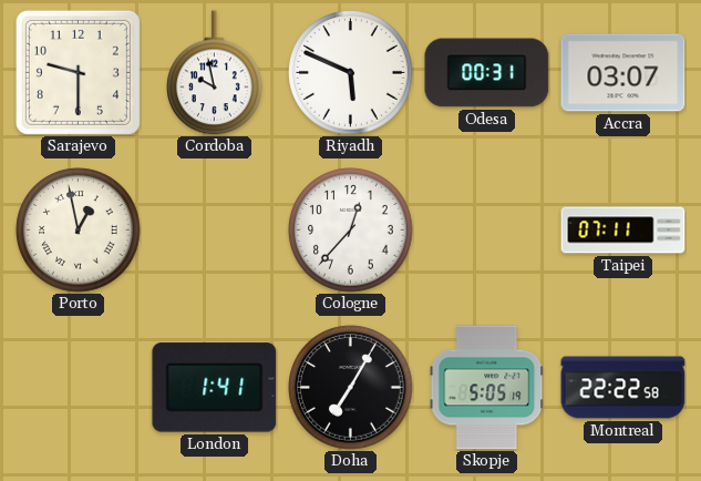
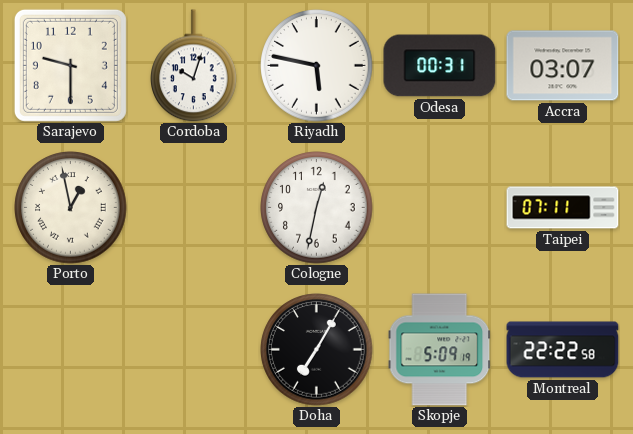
Cordoba: 9:58 -> 10:03
Riyadh: 5:49 -> 5:47
Cologne: 12:37 -> 12:32
London: 1:41 -> none
Skopje: 5:05 -> 5:09
